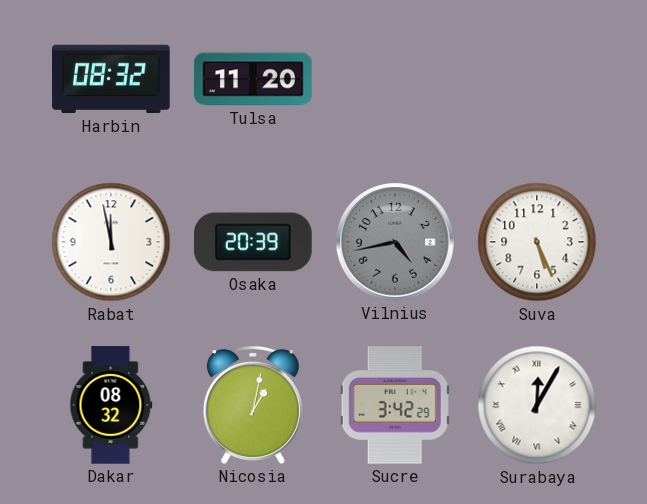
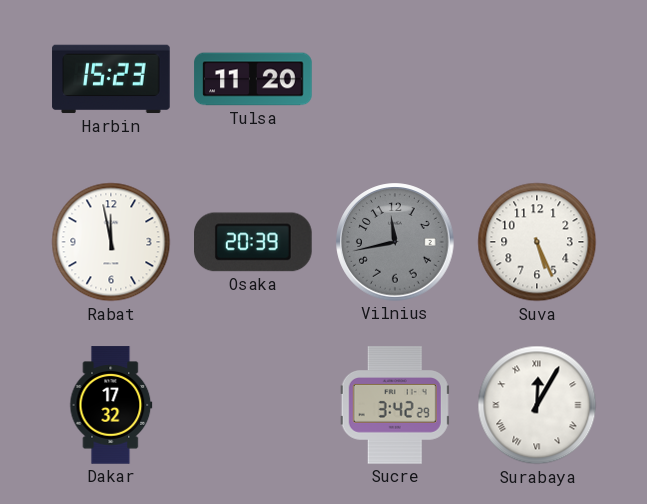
Harbin: 08:32 -> 15:23
Vilnius: 4:43 -> 11:43
Dakar: 08:32 -> 17:32
Nicosia: 1:02 -> none
